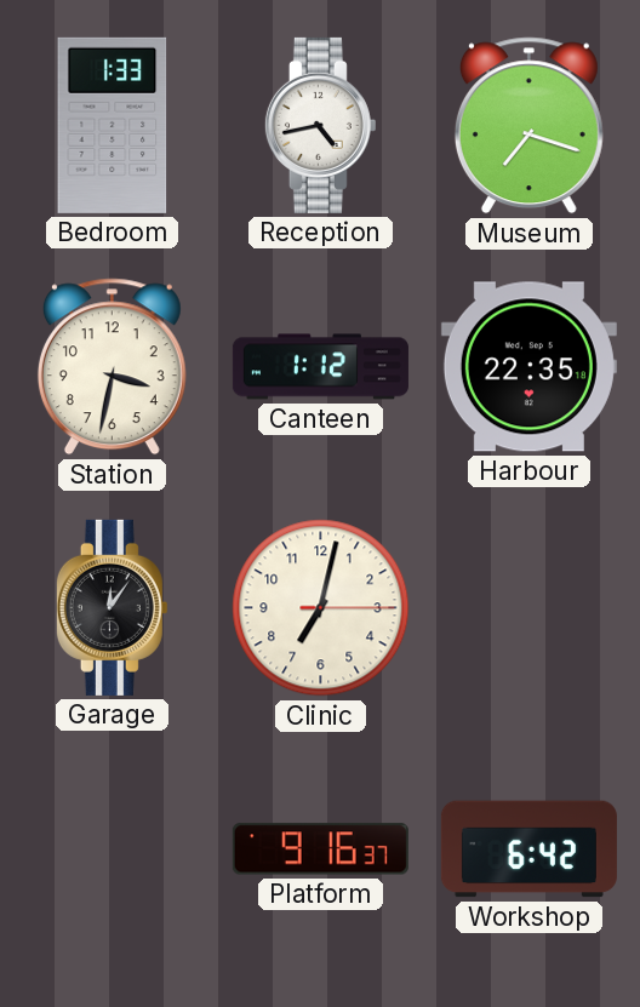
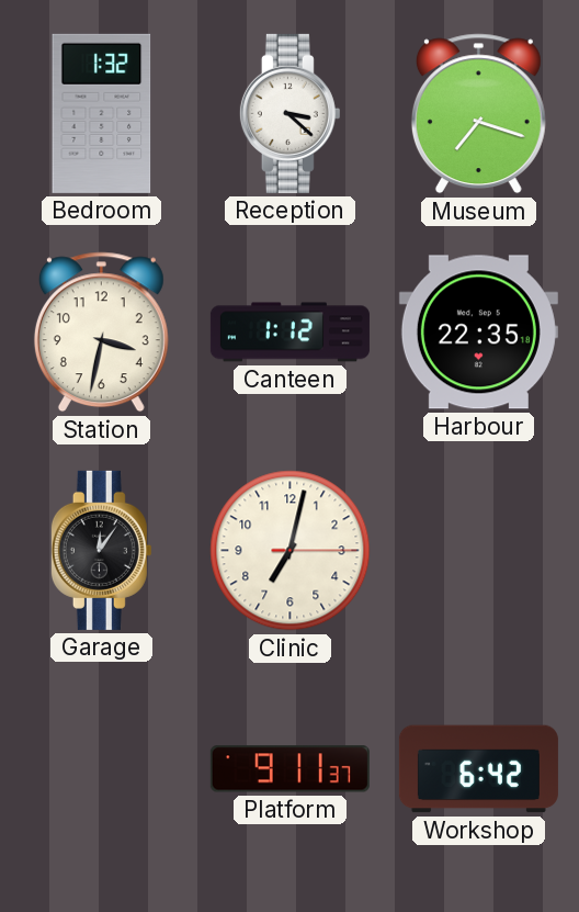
Bedroom: 1:33 -> 1:32
Reception: 4:43 -> 3:22
Platform: 9:16 -> 9:11
